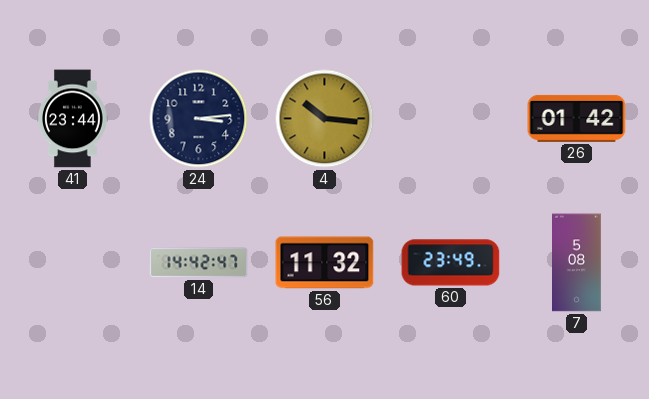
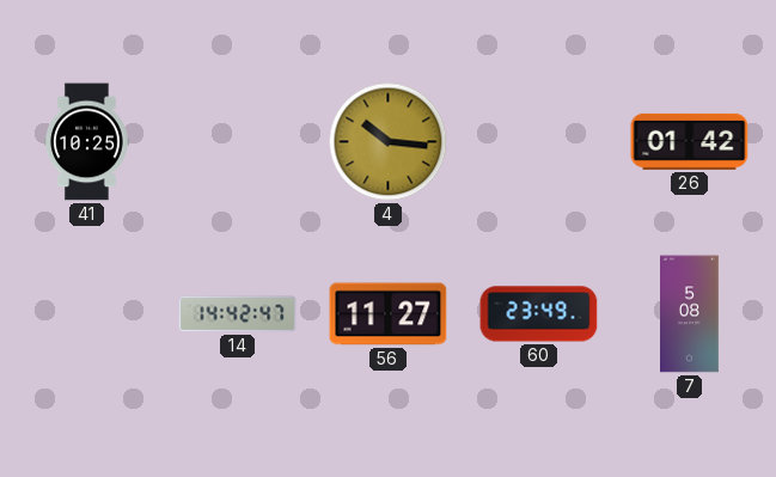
41: 23:44 -> 10:25
24: 3:14 -> none
56: 11:32 -> 11:27
